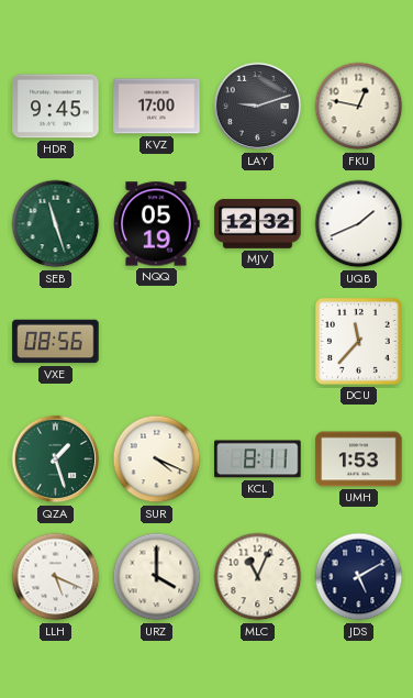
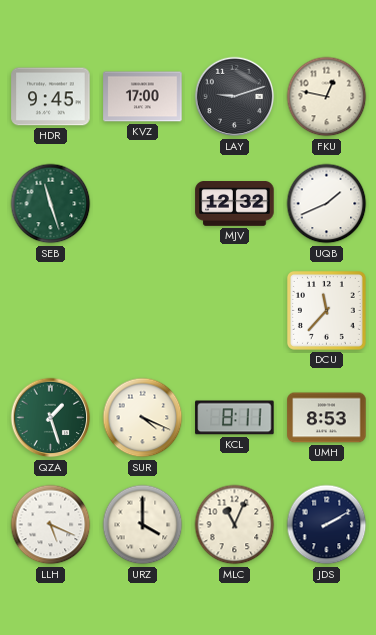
NQQ: 05:19 -> none
VXE: 08:56 -> none
UMH: 1:53 -> 8:53
JDS: 5:10 -> 2:10
